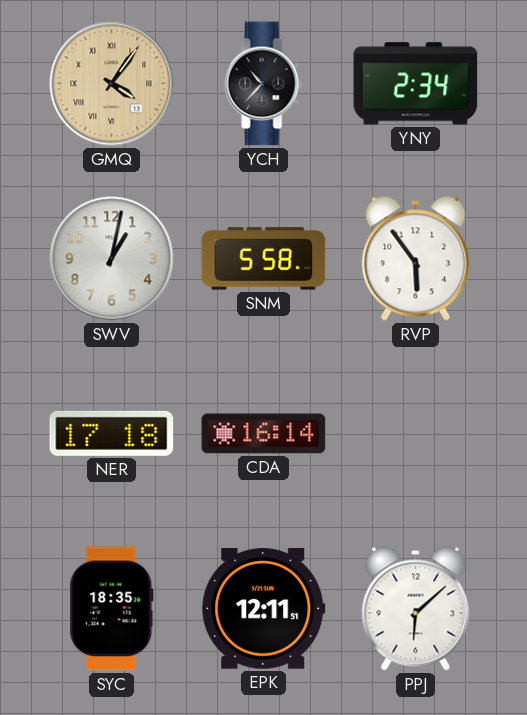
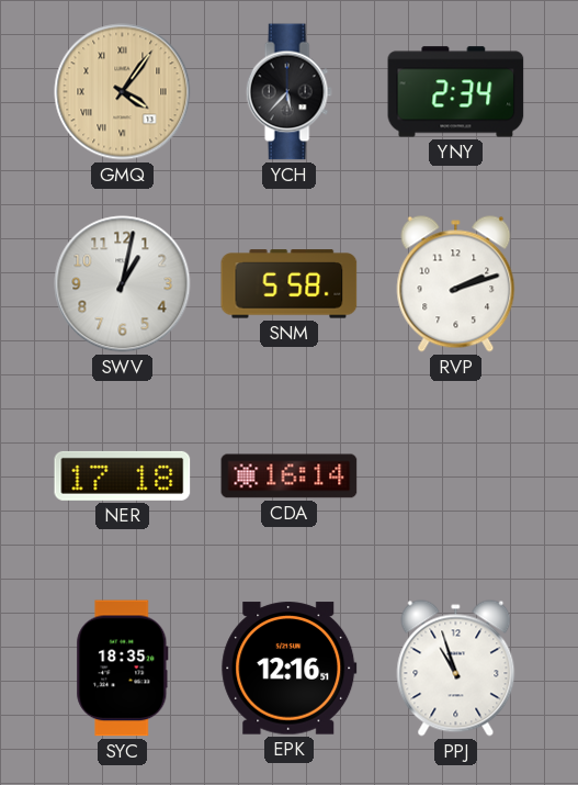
YCH: 10:37 -> 5:37
RVP: 5:54 -> 2:12
EPK: 12:11 -> 12:16
PPJ: 6:08 -> 10:57
